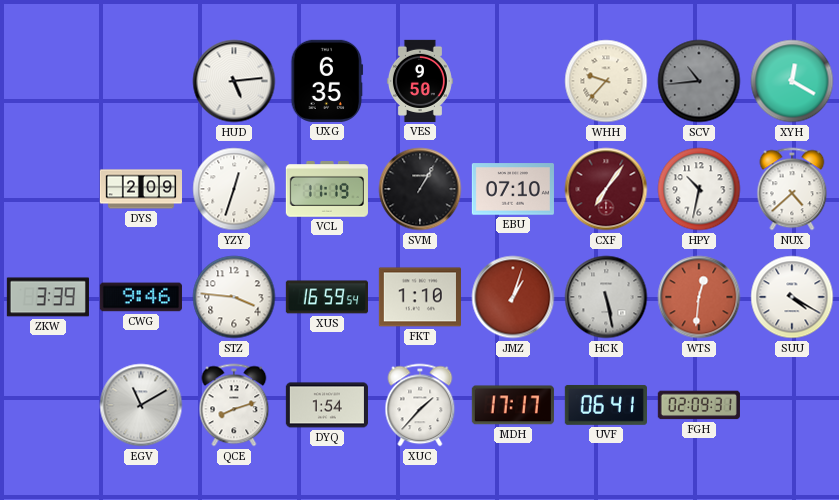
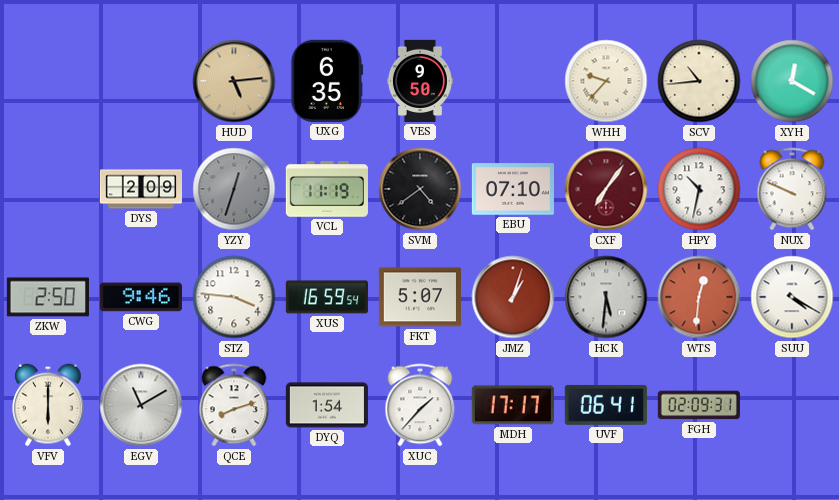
HUD dial: white -> champagne
SCV dial: grey -> cream
YZY dial: white -> grey
SVM: 1:05 -> 4:39
NUX: 4:38 -> 9:49
ZKW: 3:39 -> 2:50
FKT: 1:10 -> 5:07
HCK: 5:28 -> 5:31
VFV: none -> 6:00
